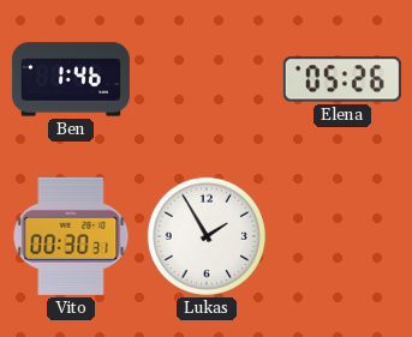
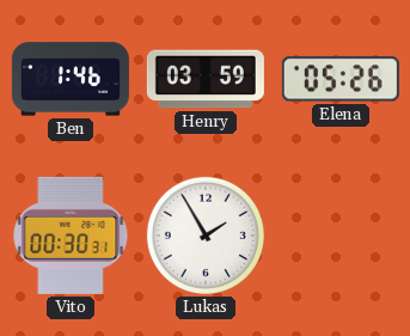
Henry: none -> 03:59
